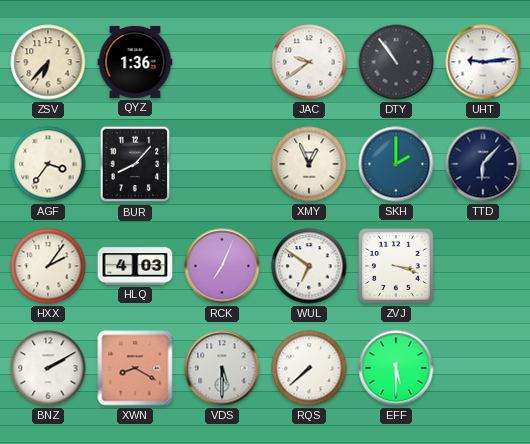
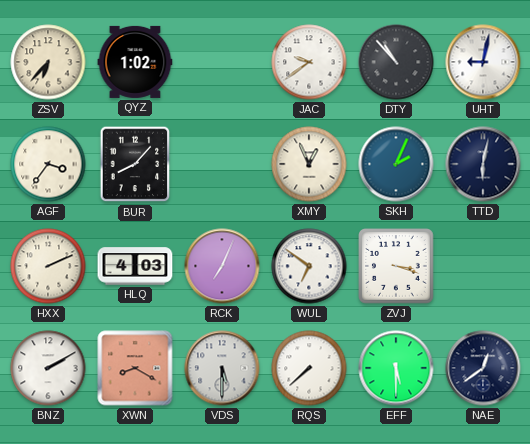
QYZ: 1:36 -> 1:02
DTY: 10:54 -> 10:53
UHT: 9:14 -> 9:02
SKH: 2:00 -> 2:04
TTD: 6:07 -> 6:02
HXX: 2:06 -> 2:11
NAE: none -> 12:39
